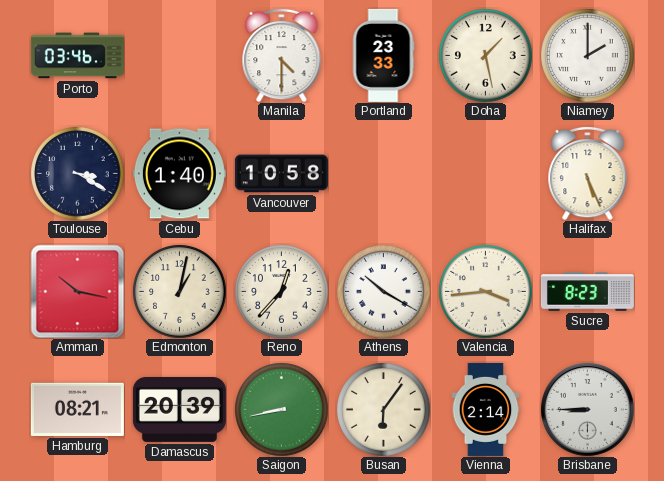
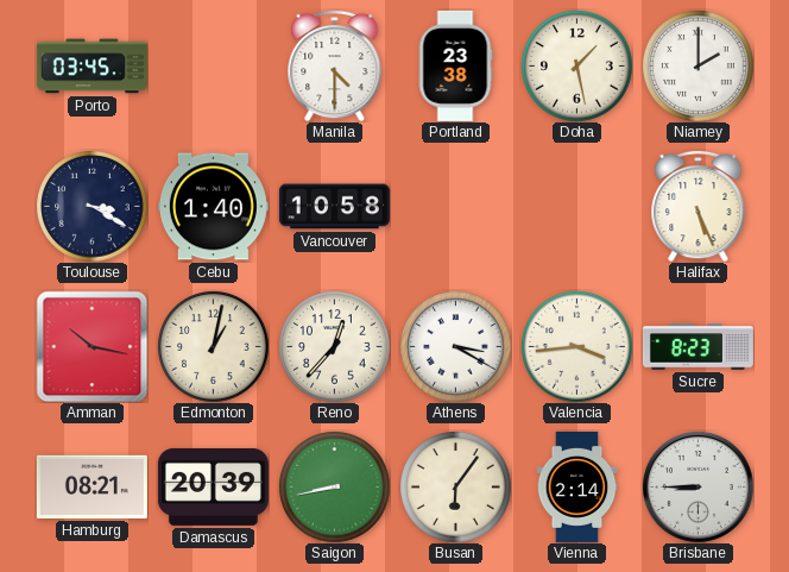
Porto: 03:46 -> 03:45
Portland: 23:33 -> 23:38
Athens: 10:20 -> 3:20
